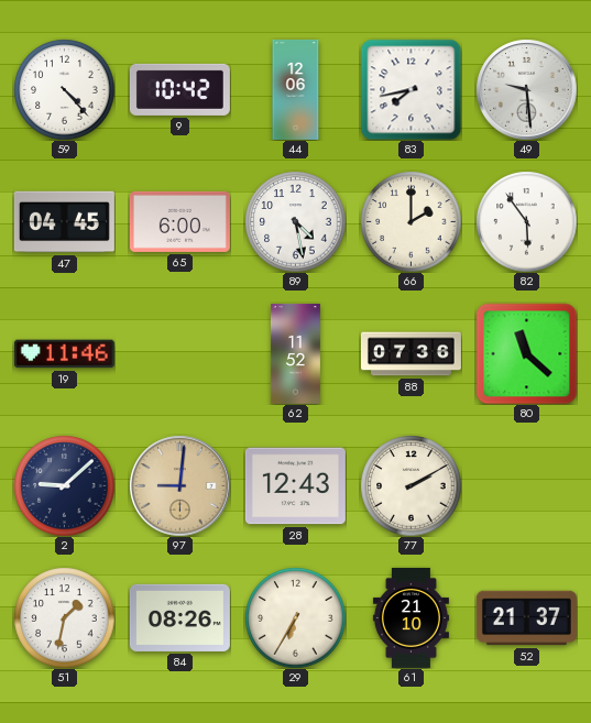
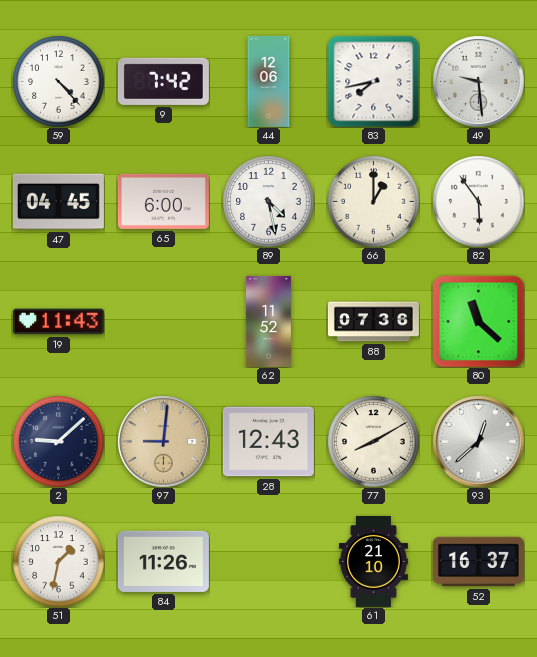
9: 10:42 -> 7:42
66: 2:00 -> 1:00
19: 11:46 -> 11:43
77: 2:10 -> 8:10
93: none -> 12:38
84: 08:26 -> 11:26
29: 6:35 -> none
52: 21:37 -> 16:37
